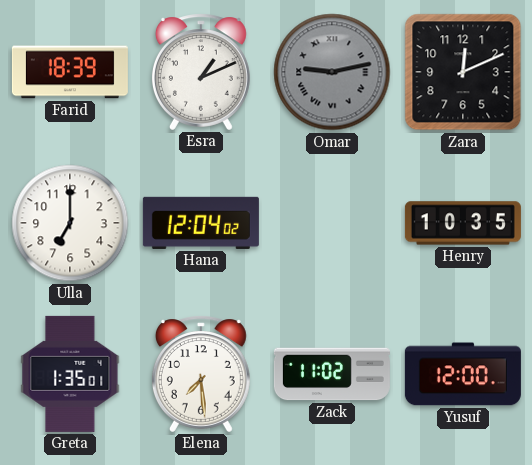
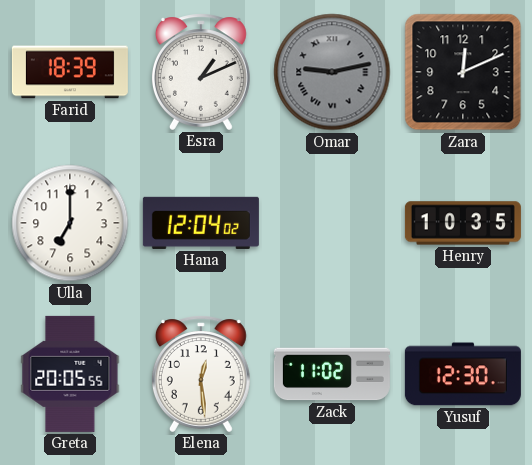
Greta: 1:35 -> 20:05
Elena: 7:29 -> 12:29
Yusuf: 12:00 -> 12:30
